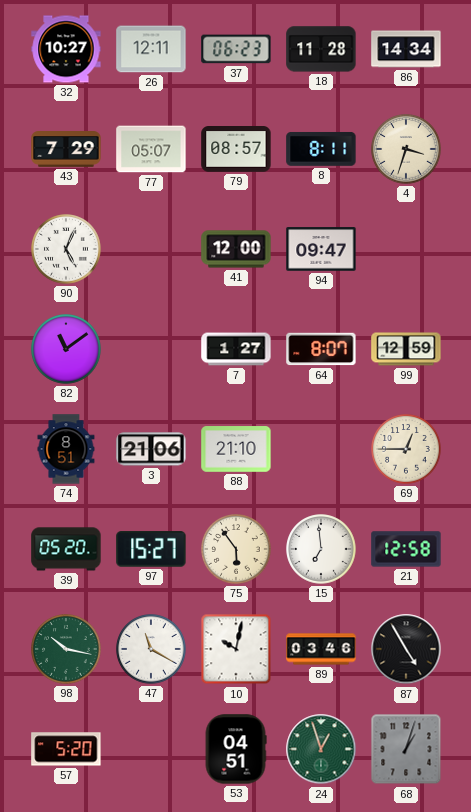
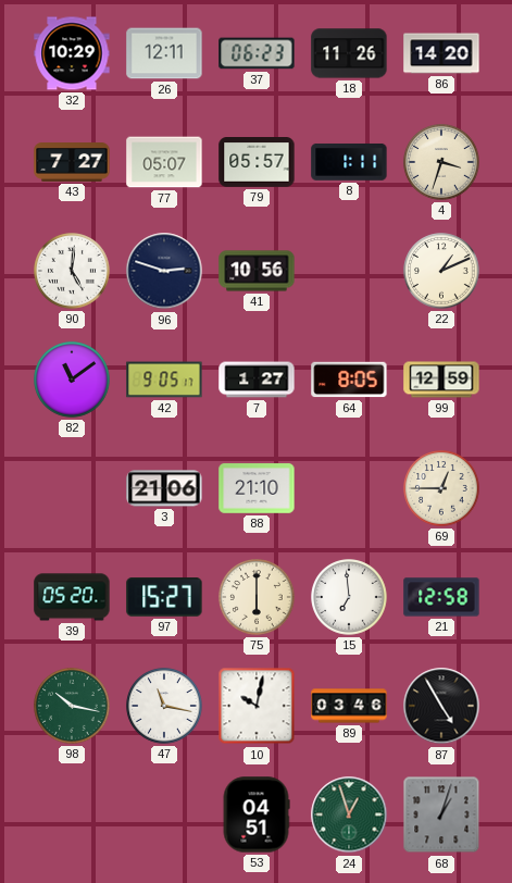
32: 10:27 -> 10:29
18: 11:28 -> 11:26
86: 14:34 -> 14:20
43: 7:29 -> 7:27
79: 08:57 -> 05:57
8: 8:11 -> 1:11
90: 5:04 -> 5:01
96: none -> 2:48
41: 12:00 -> 10:56
94: 09:47 -> none
22: none -> 1:11
42: none -> 9:05
64: 8:07 -> 8:05
74: 8:51 -> none
75: 5:54 -> 6:00
47: 11:20 -> 11:17
57: 5:20 -> none
